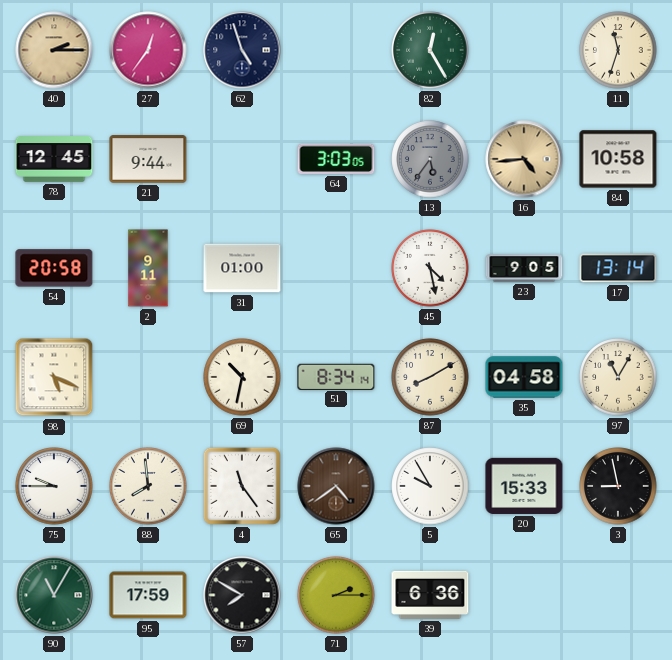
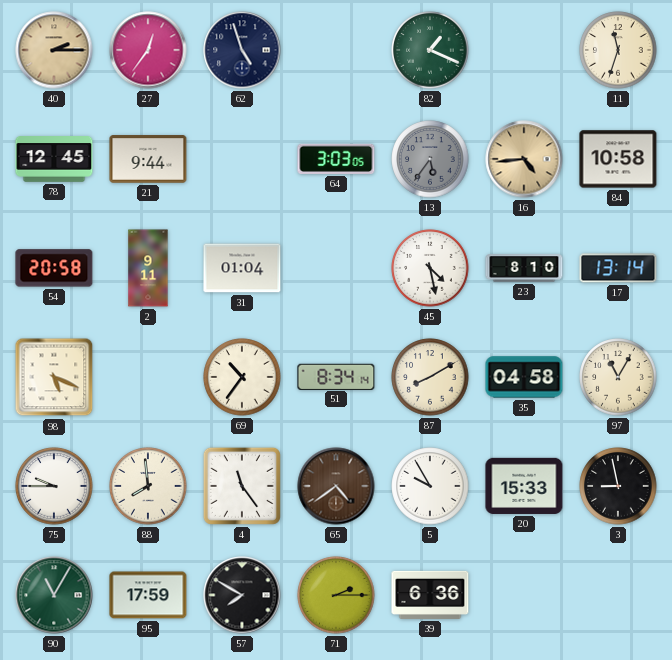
82: 12:25 -> 1:19
31: 01:00 -> 01:04
23: 9:05 -> 8:10
69: 10:32 -> 10:36
